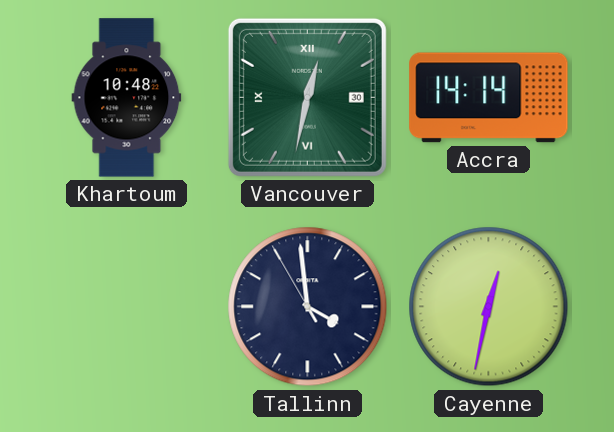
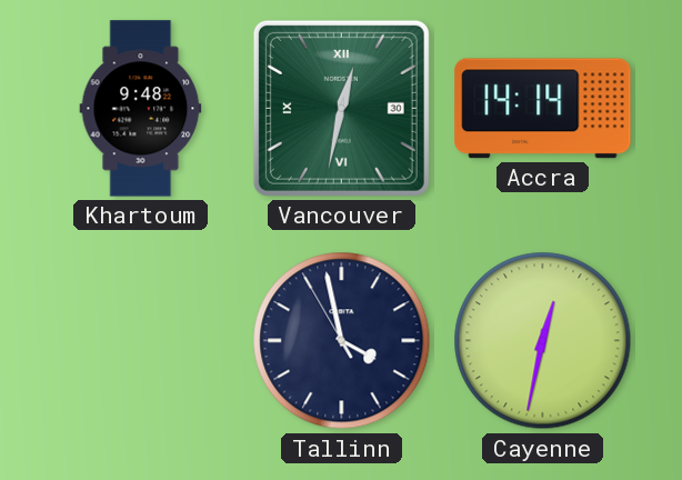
Khartoum: 10:48 -> 9:48
Tallinn: 3:58 -> 3:57
